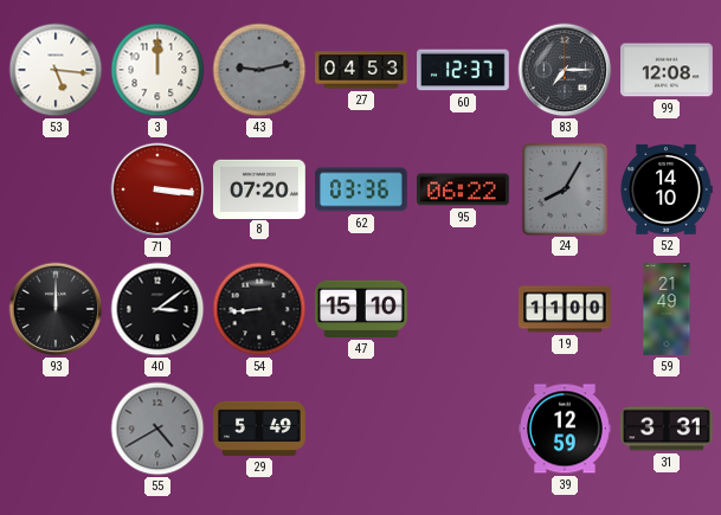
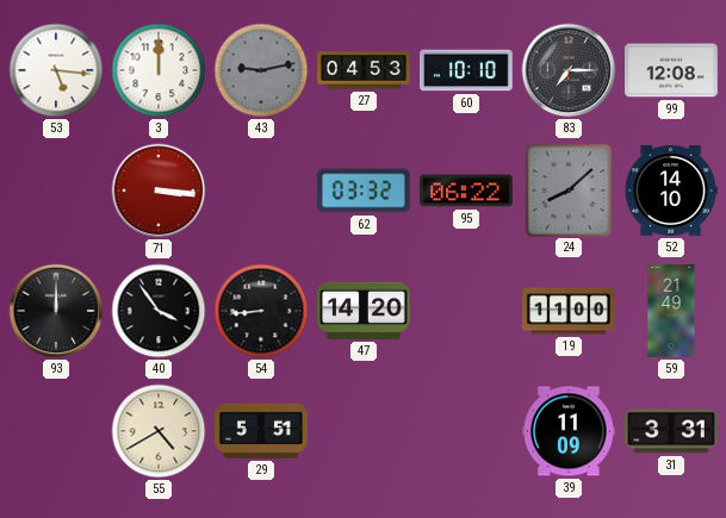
60: 12:37 -> 10:10
8: 07:20 -> none
62: 03:36 -> 03:32
24: 8:05 -> 8:08
40: 3:09 -> 3:54
47: 15:10 -> 14:20
55 dial: grey -> cream
29: 5:49 -> 5:51
39: 12:59 -> 11:09
